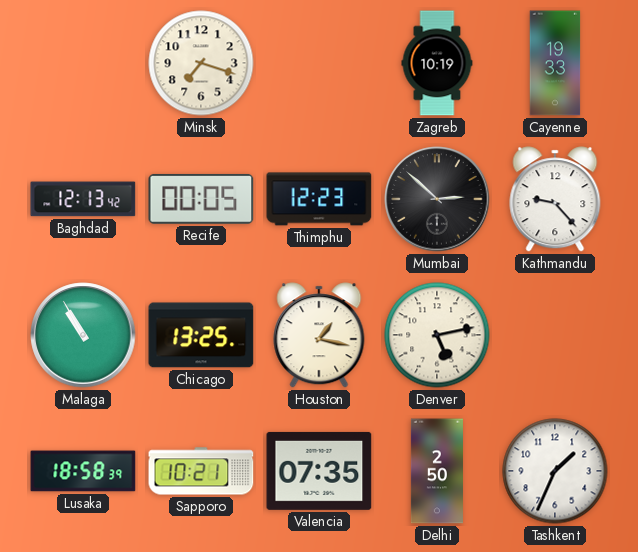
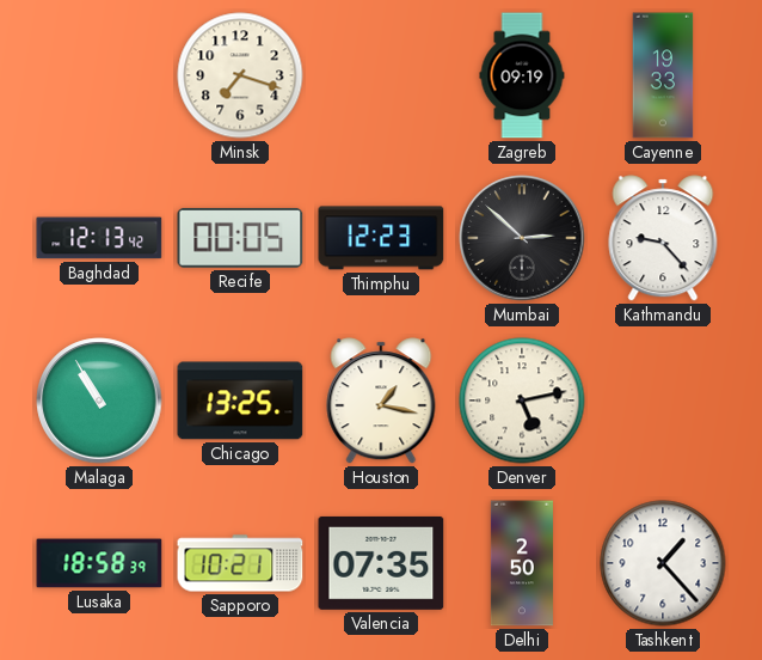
Zagreb: 10:19 -> 09:19
Tashkent: 1:34 -> 1:23
